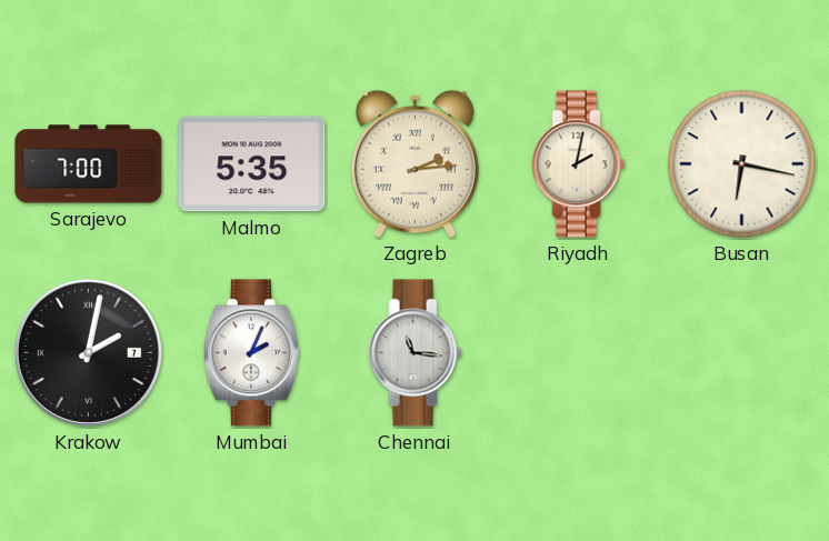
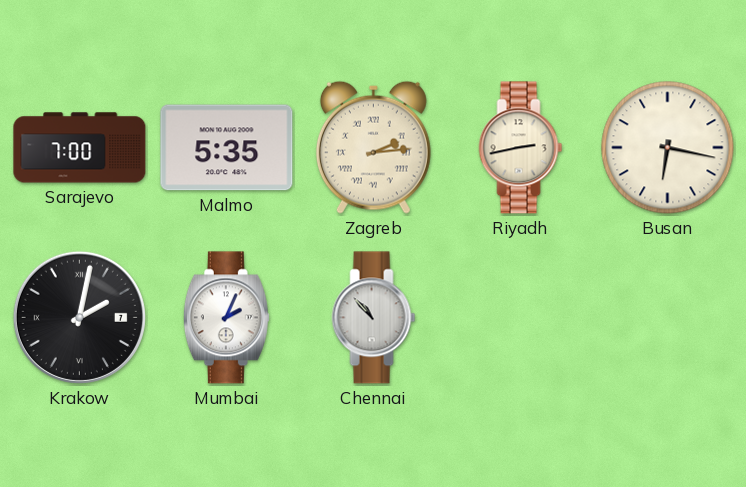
Riyadh: 2:02 -> 2:43
Chennai: 11:16 -> 10:53
